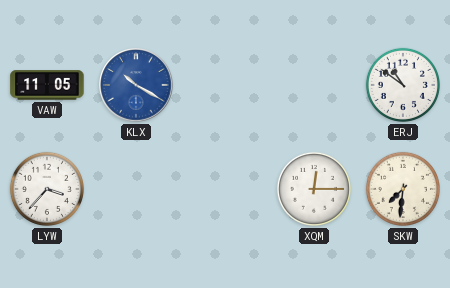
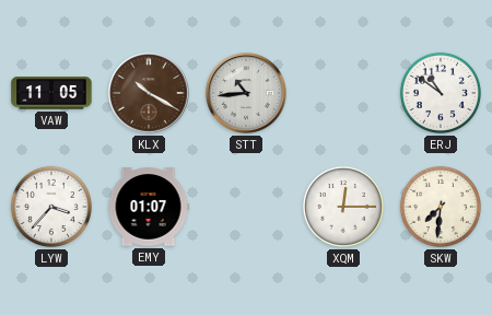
KLX dial: blue -> brown
STT: none -> 10:44
EMY: none -> 01:07
